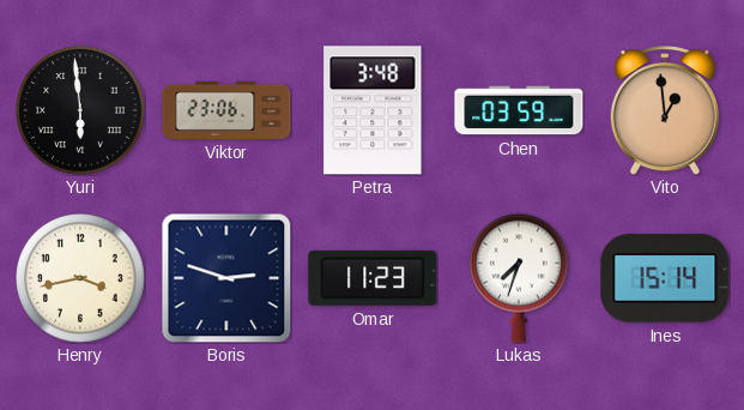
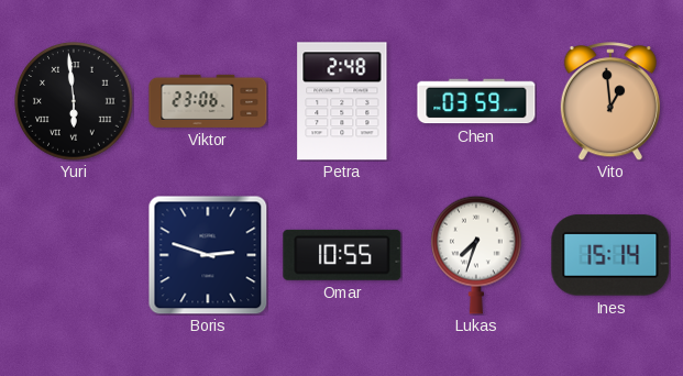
Petra: 3:48 -> 2:48
Henry: 3:43 -> none
Omar: 11:23 -> 10:55
